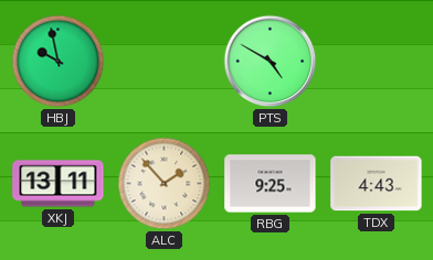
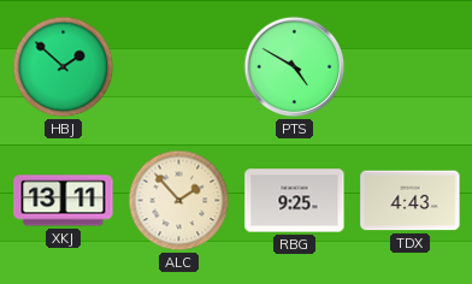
HBJ: 9:58 -> 1:52
